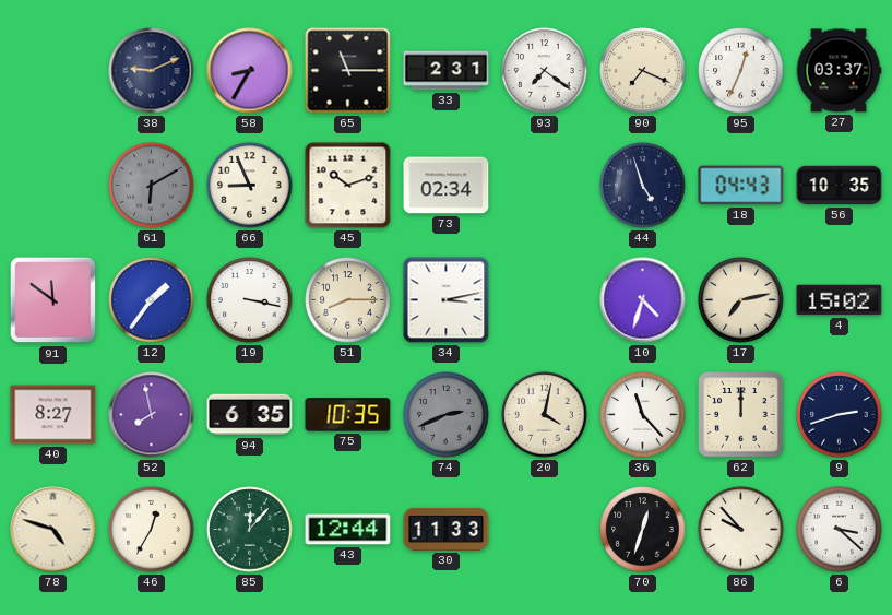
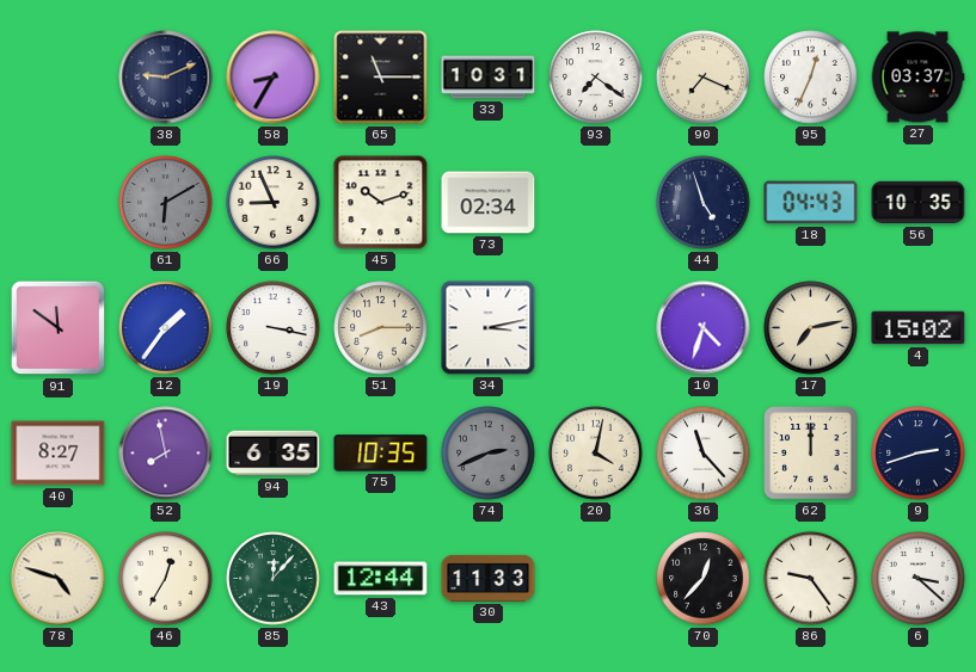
33: 2:31 -> 10:31
70: 12:33 -> 12:37
86: 9:53 -> 9:24
